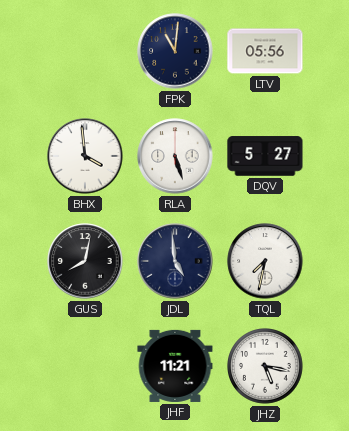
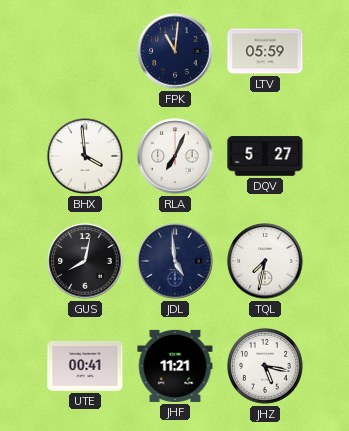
LTV: 05:56 -> 05:59
RLA: 5:27 -> 7:04
UTE: none -> 00:41
